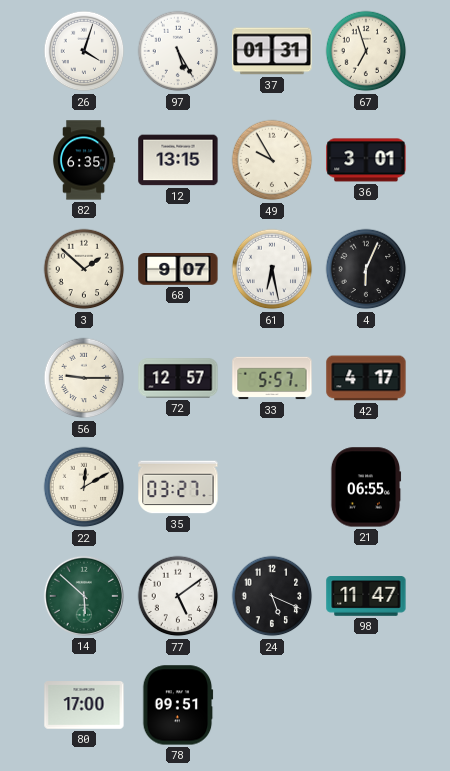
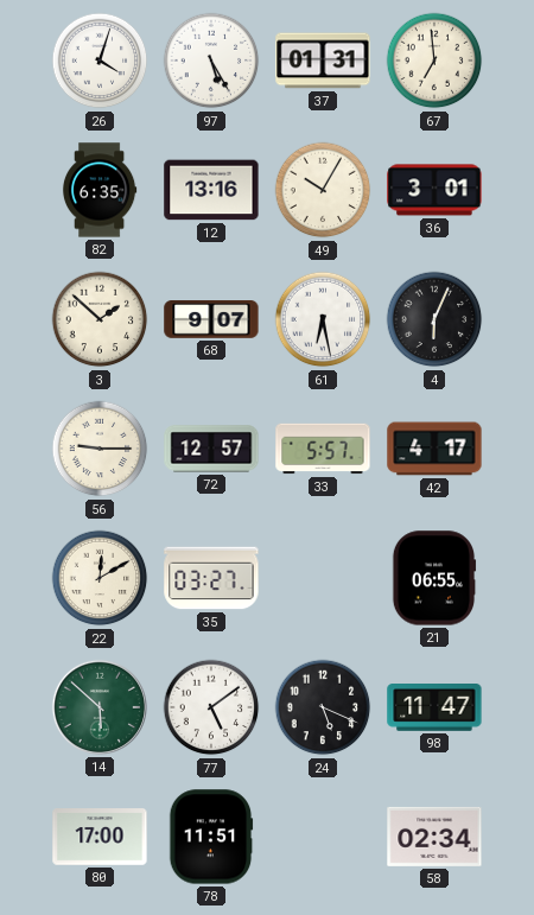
67: 6:57 -> 6:59
12: 13:15 -> 13:16
49: 9:55 -> 10:05
78: 09:51 -> 11:51
58: none -> 02:34
